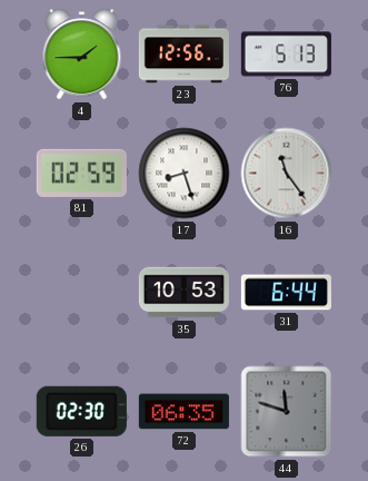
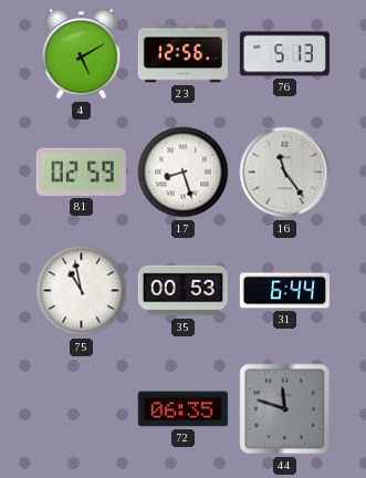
4: 1:45 -> 5:10
75: none -> 10:58
35: 10:53 -> 00:53
26: 02:30 -> none
